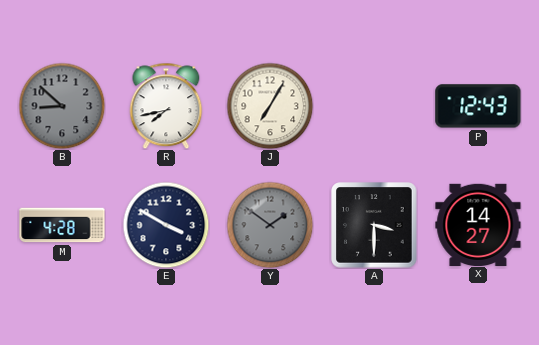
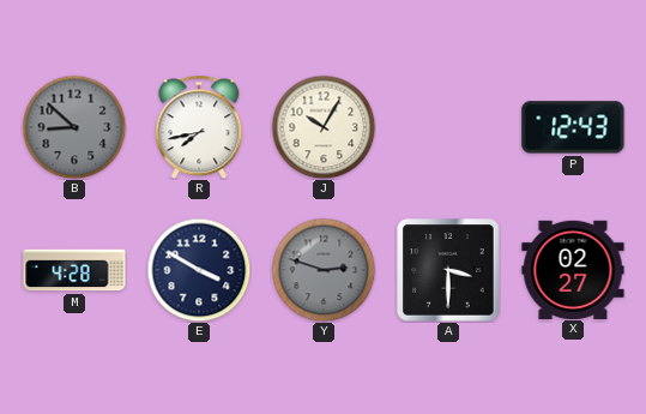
J: 7:05 -> 10:05
Y: 1:51 -> 2:48
X: 14:27 -> 02:27
